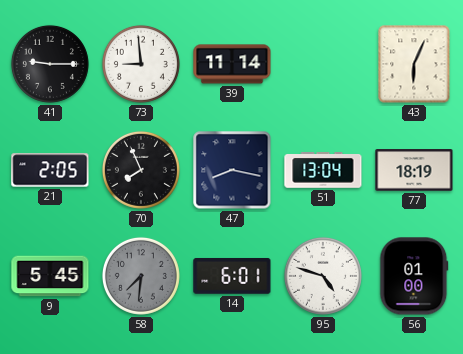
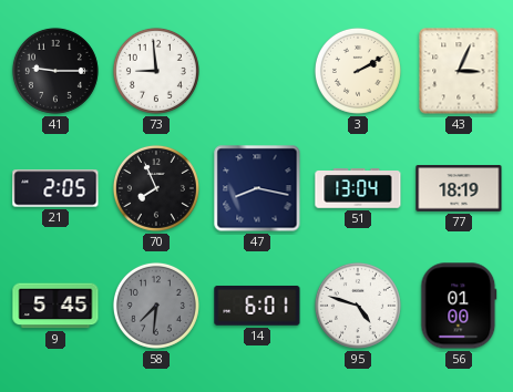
39: 11:14 -> none
3: none -> 2:10
43: 6:04 -> 3:04
